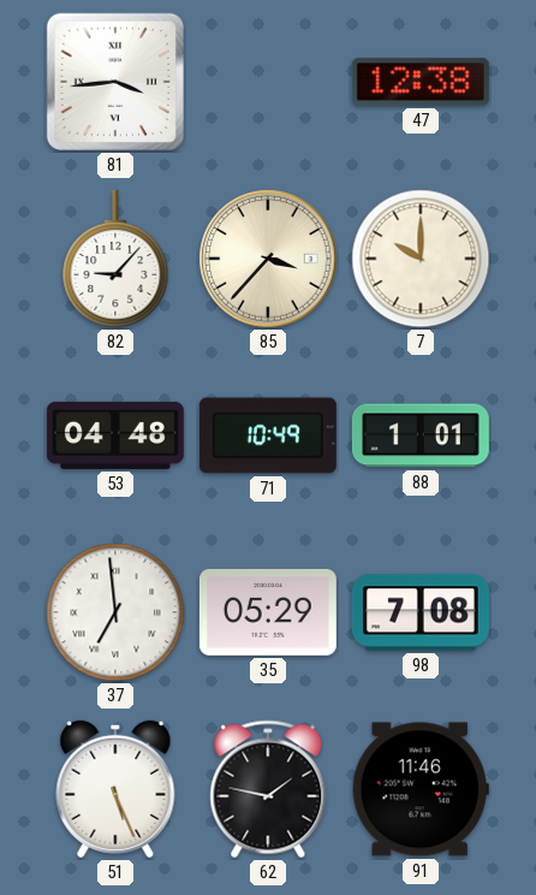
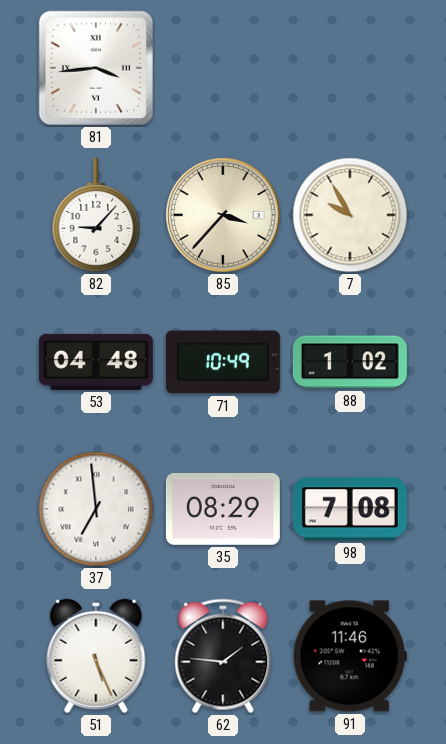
47: 12:38 -> none
7: 10:00 -> 9:55
88: 1:01 -> 1:02
35: 05:29 -> 08:29
62: 1:47 -> 1:46
